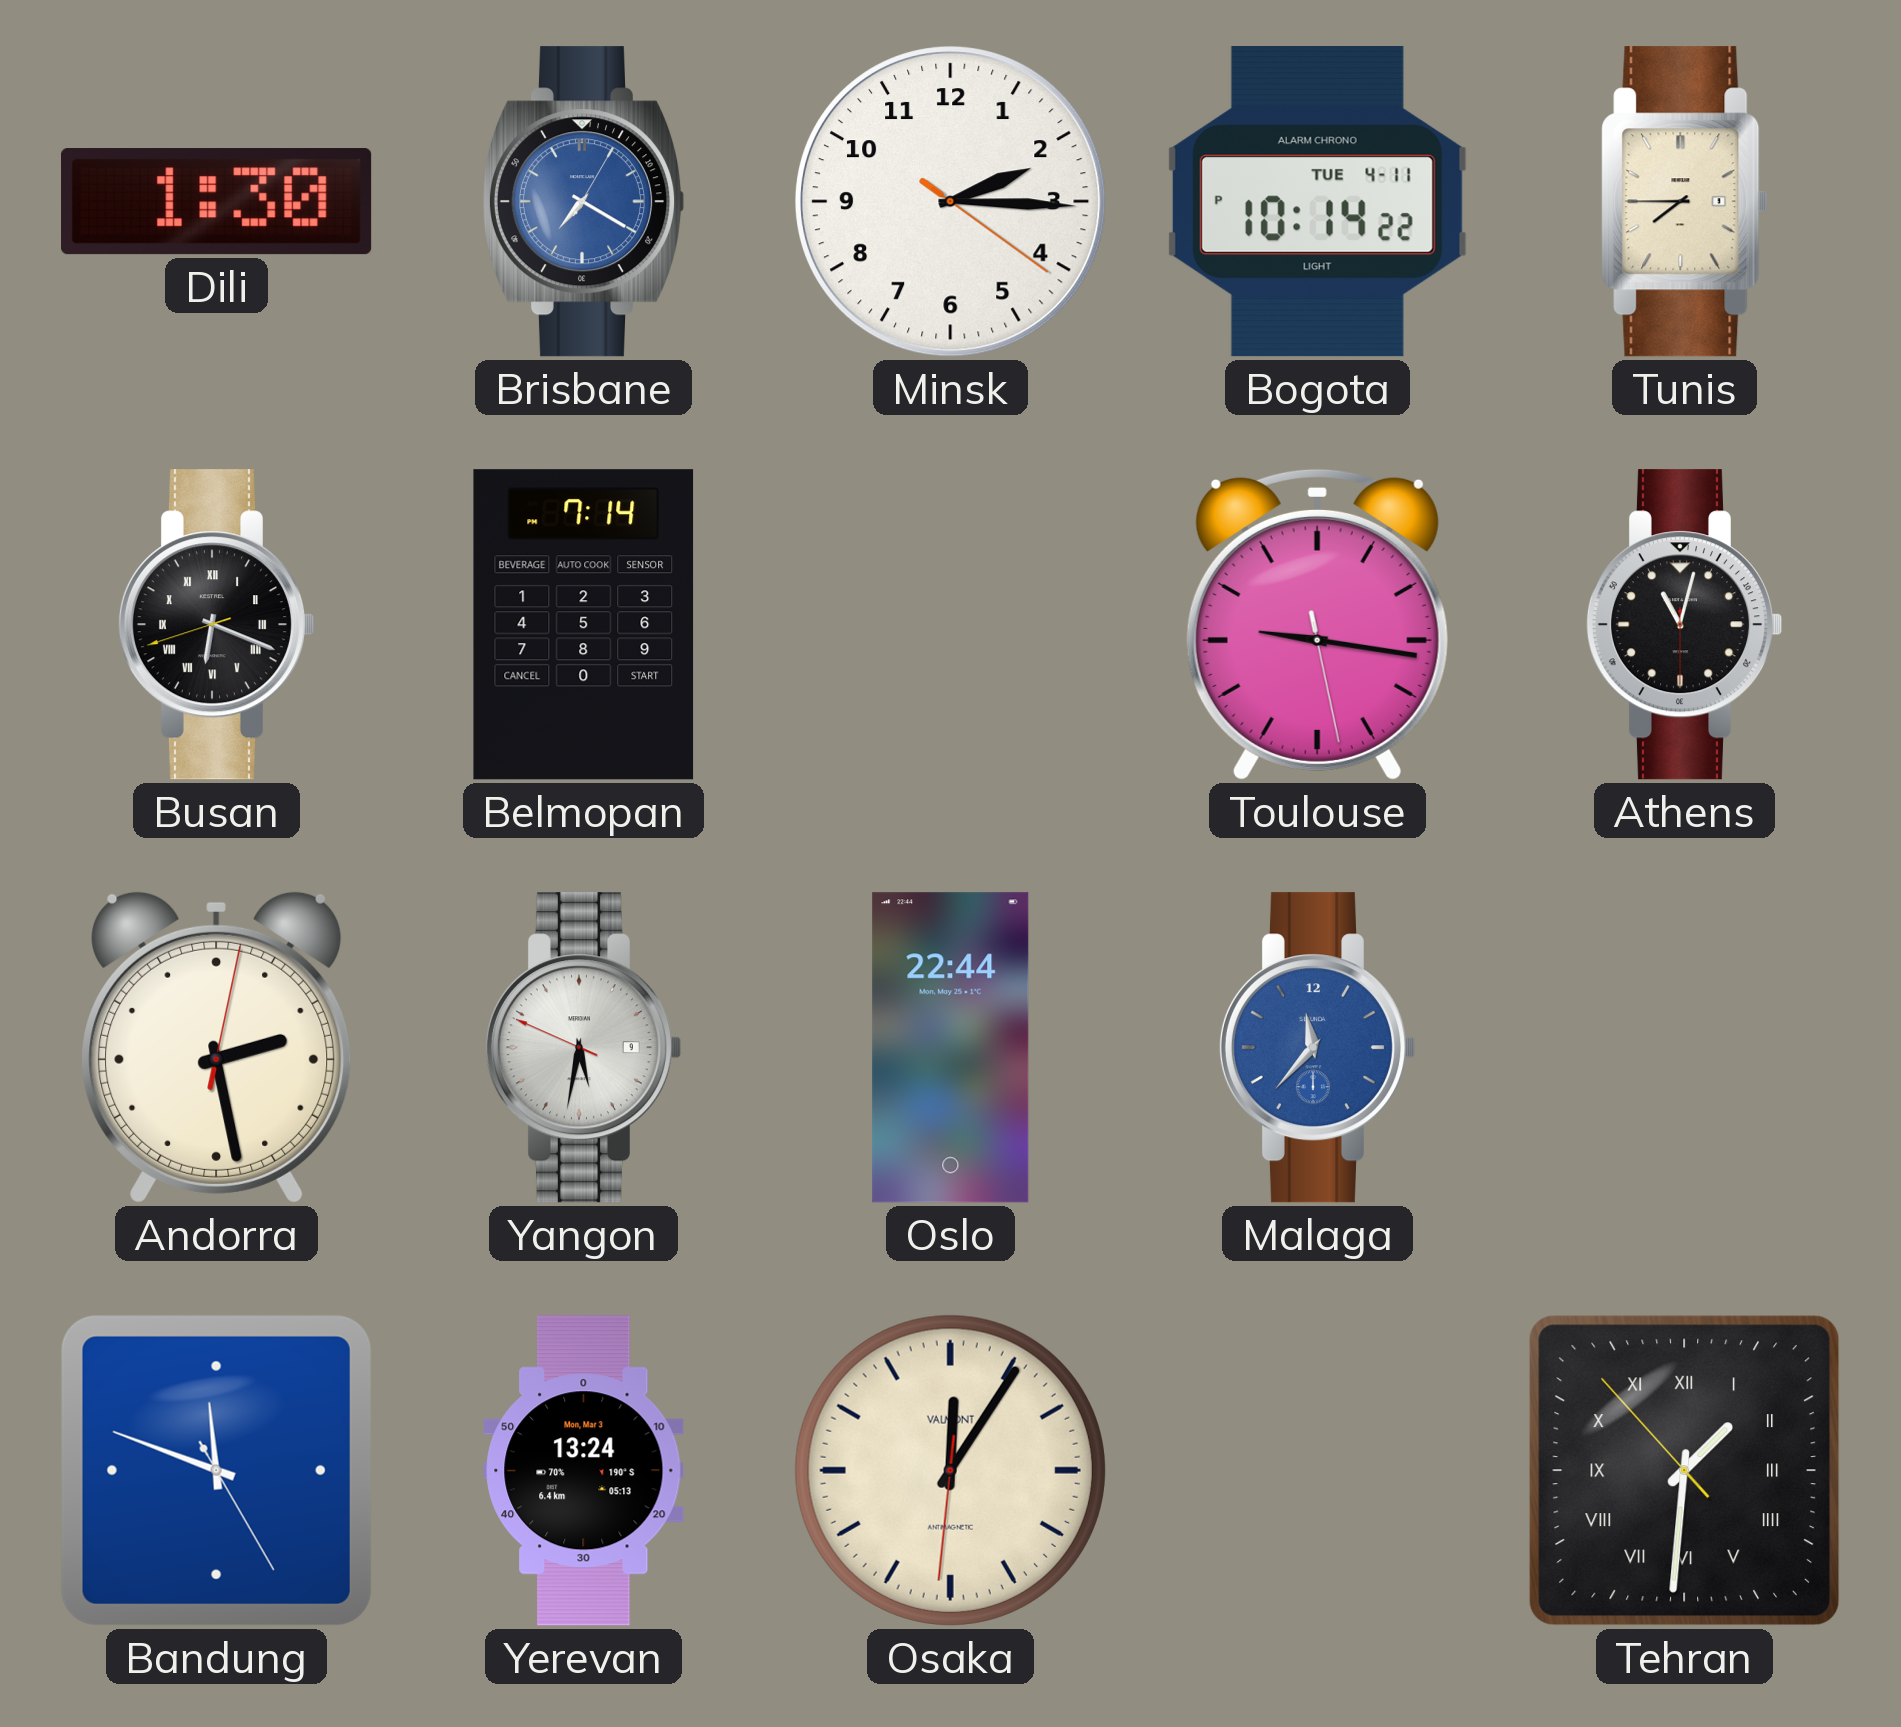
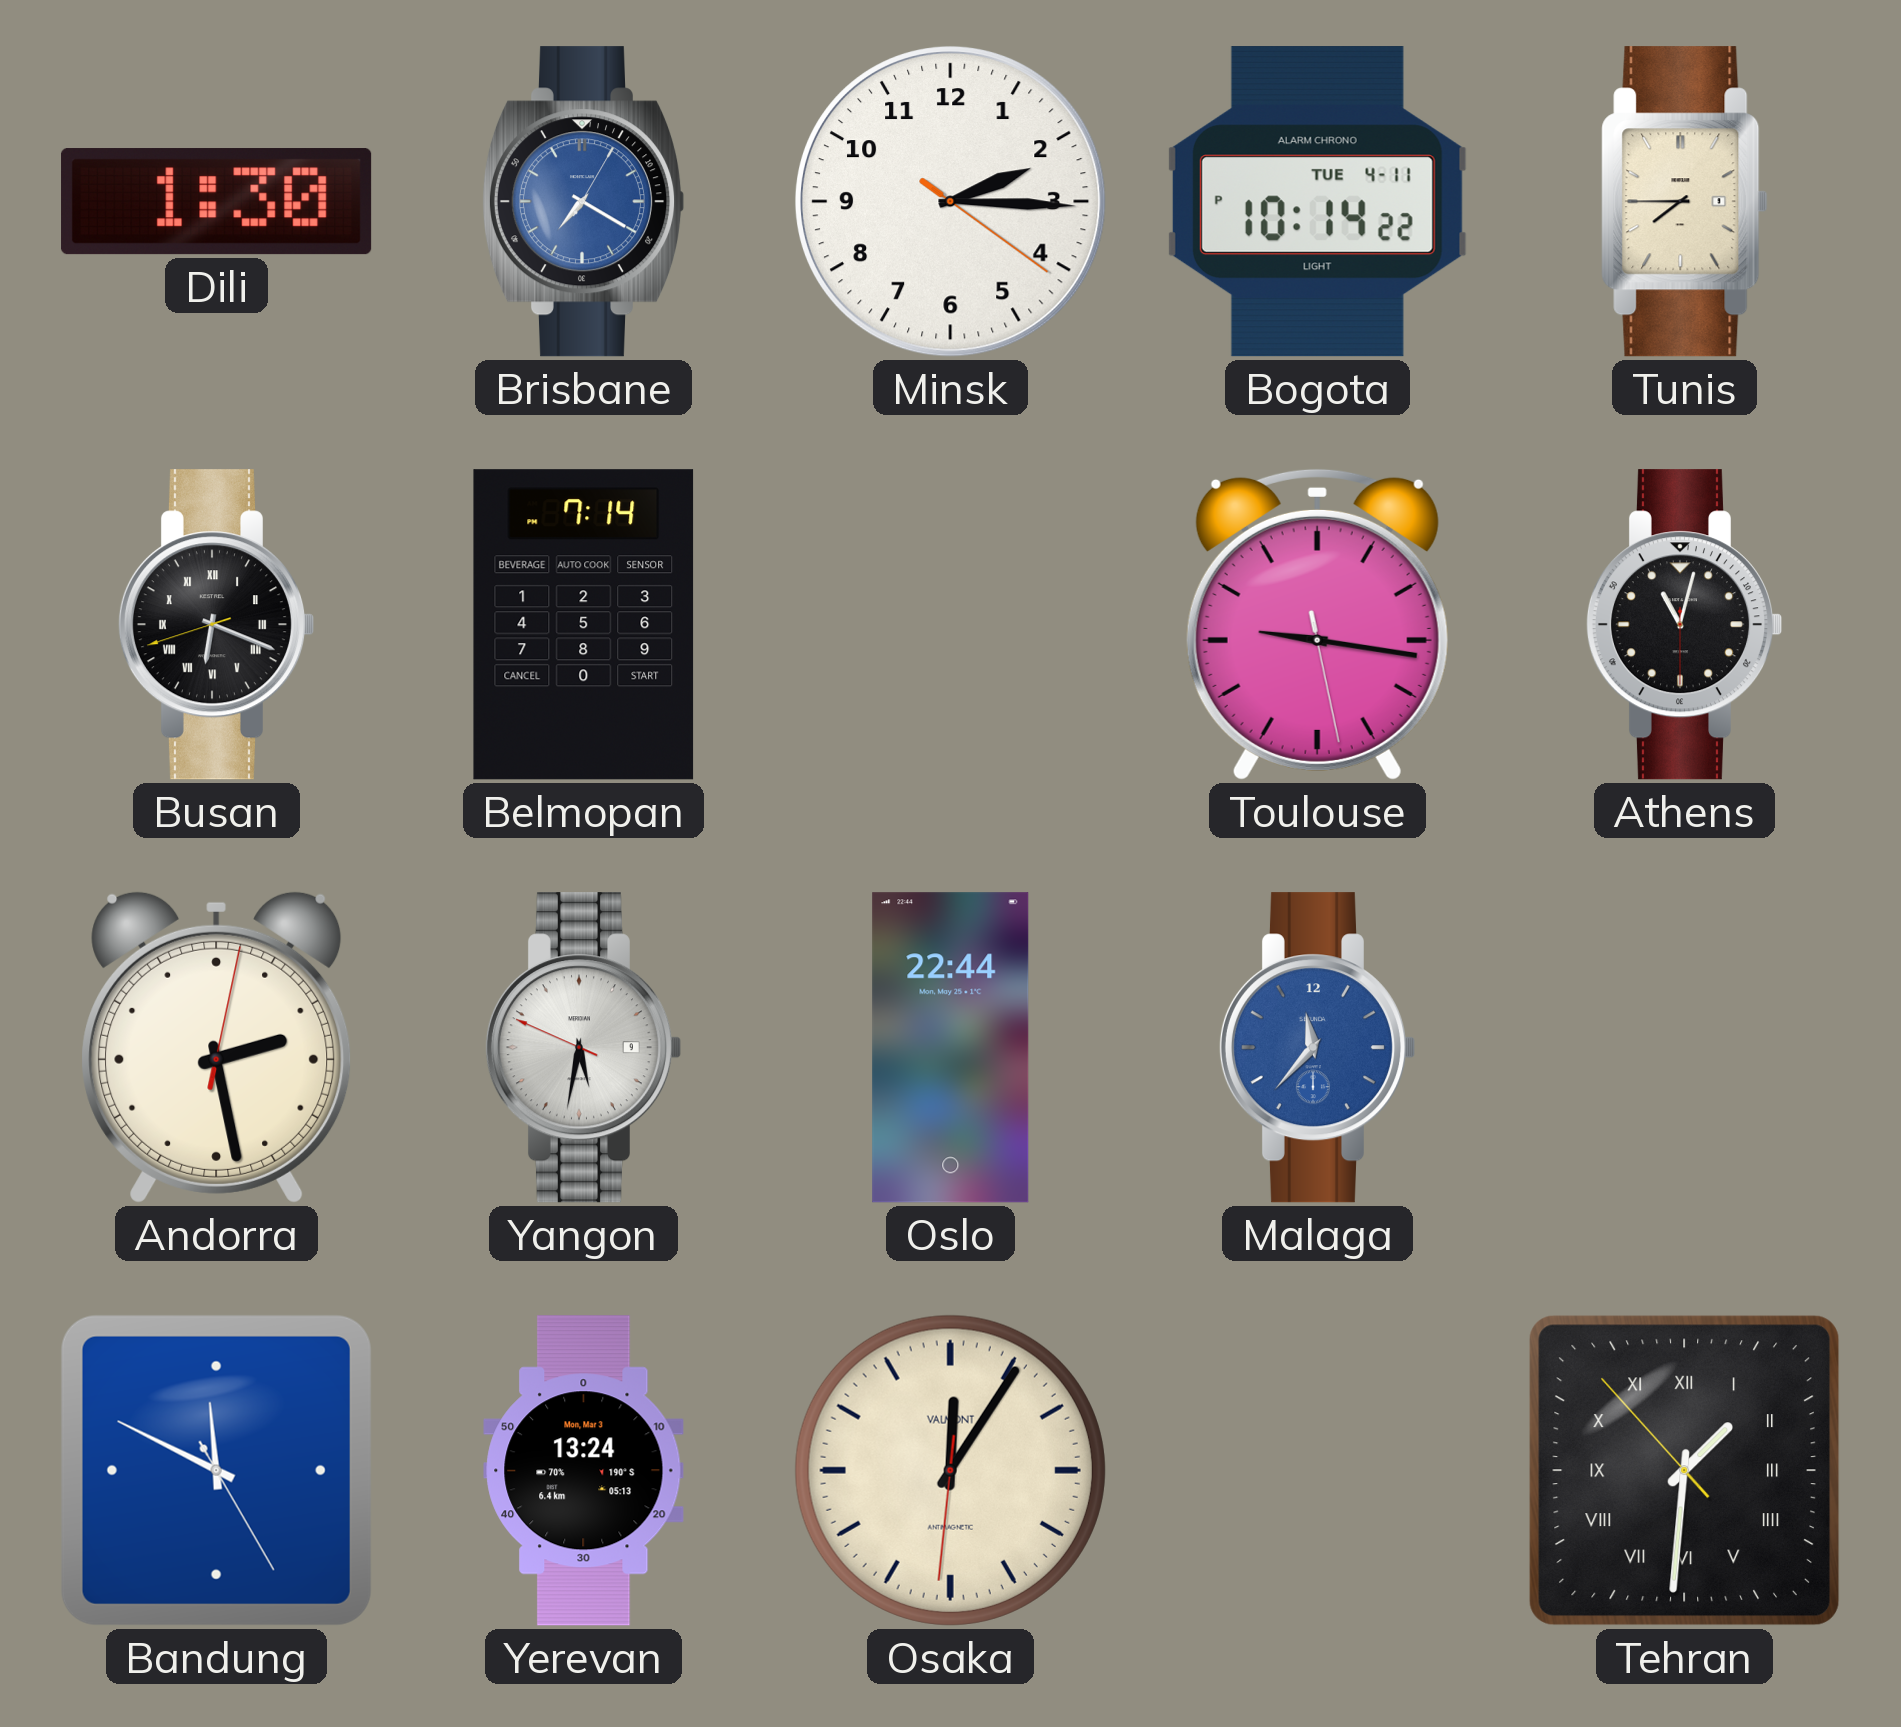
Bandung: 11:48 -> 11:49
